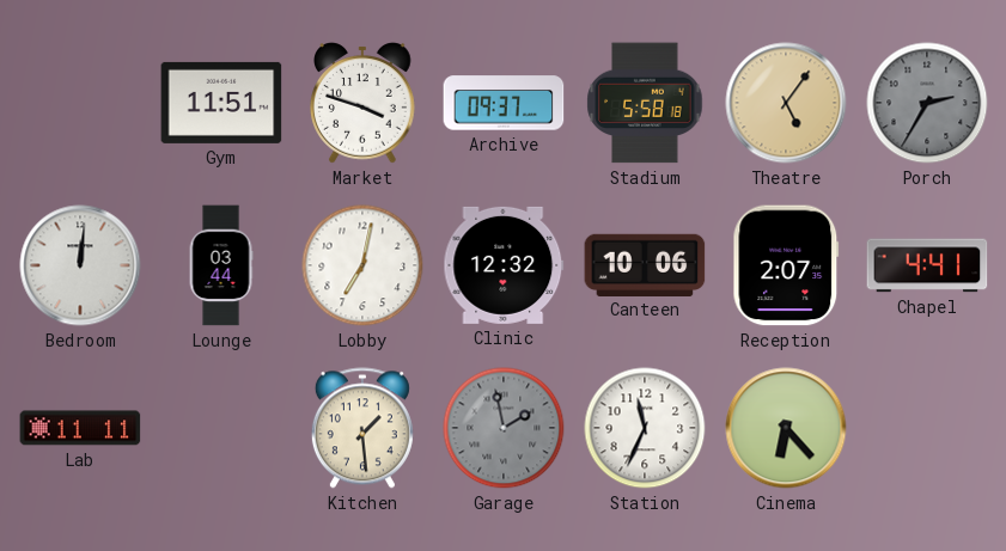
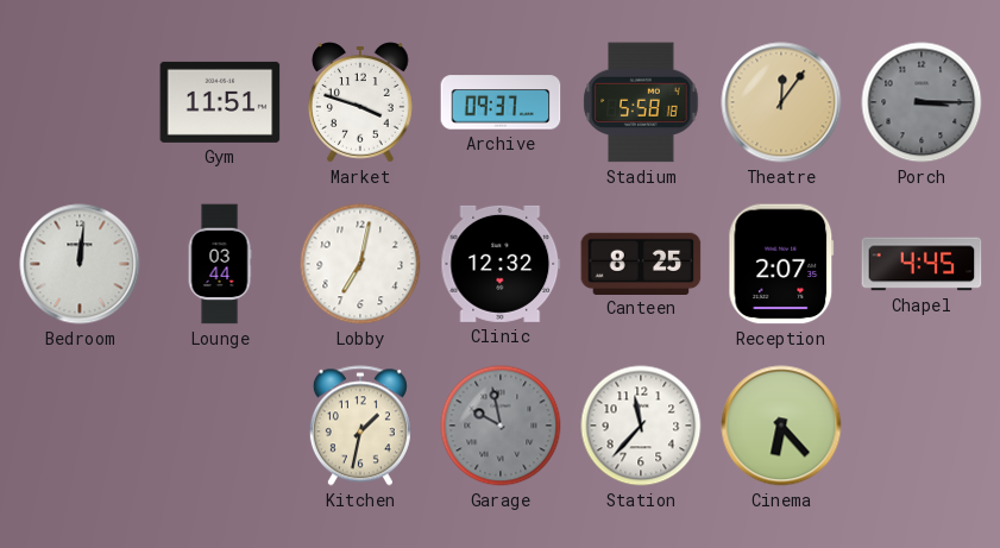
Theatre: 5:06 -> 12:06
Porch: 2:35 -> 3:15
Canteen: 10:06 -> 8:25
Chapel: 4:41 -> 4:45
Lab: 11:11 -> none
Kitchen: 1:29 -> 1:32
Garage: 1:58 -> 9:58
Station: 11:34 -> 11:37
